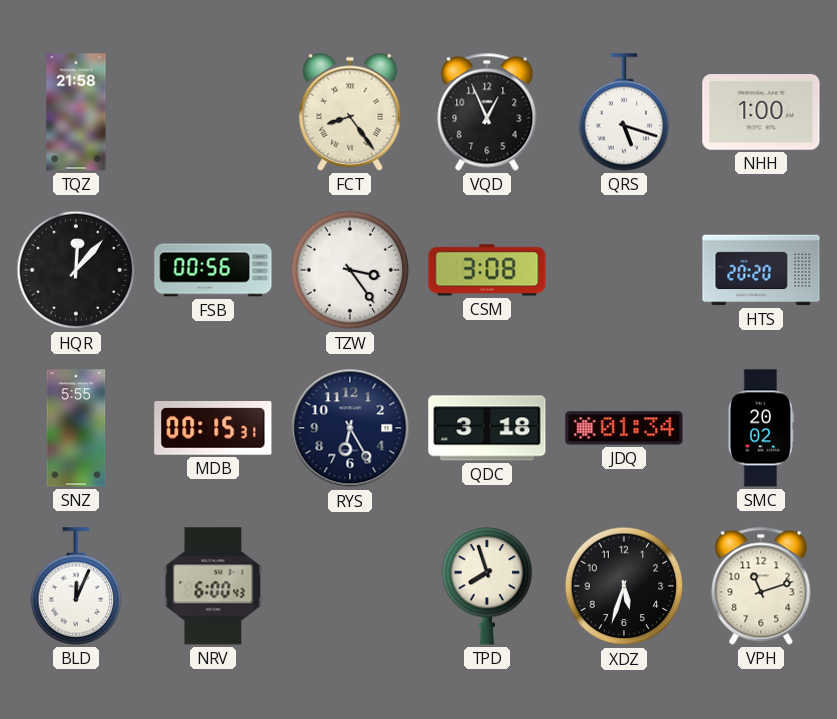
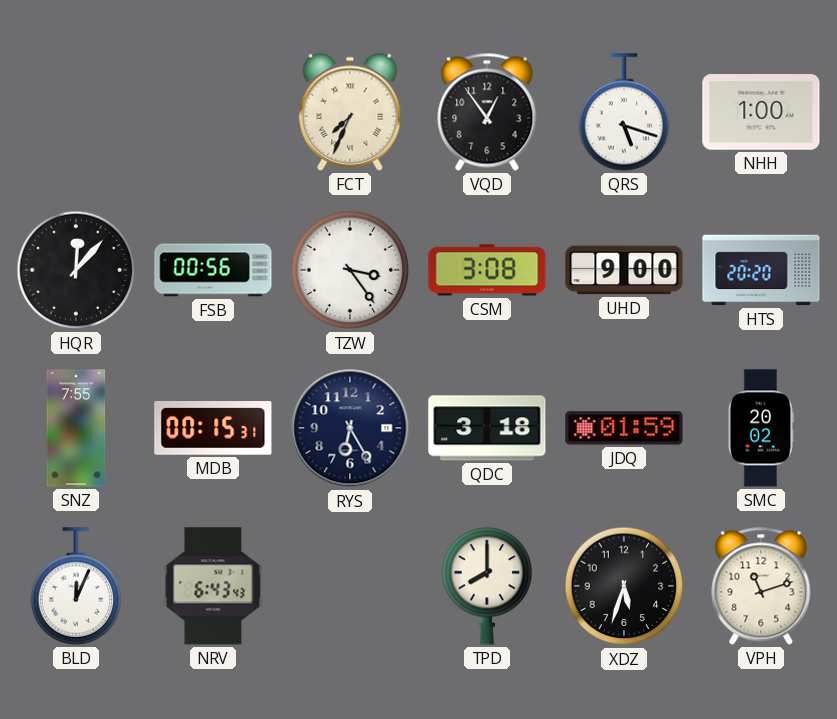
TQZ: 21:58 -> none
FCT: 8:24 -> 7:34
VQD: 12:56 -> 12:54
UHD: none -> 9:00
SNZ: 5:55 -> 7:55
JDQ: 01:34 -> 01:59
NRV: 6:00 -> 6:43
TPD: 7:57 -> 8:00
